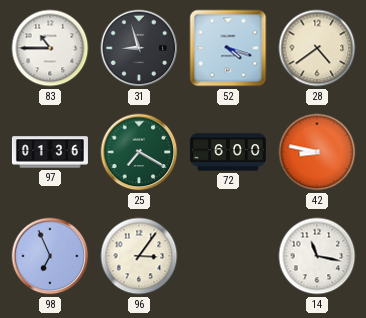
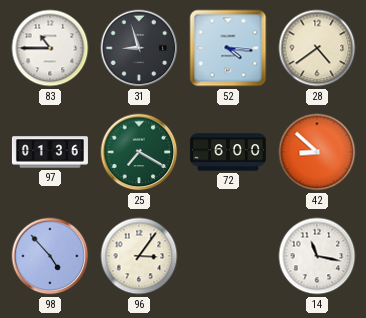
52: 4:18 -> 4:16
42: 8:47 -> 8:52
98: 6:56 -> 4:53
